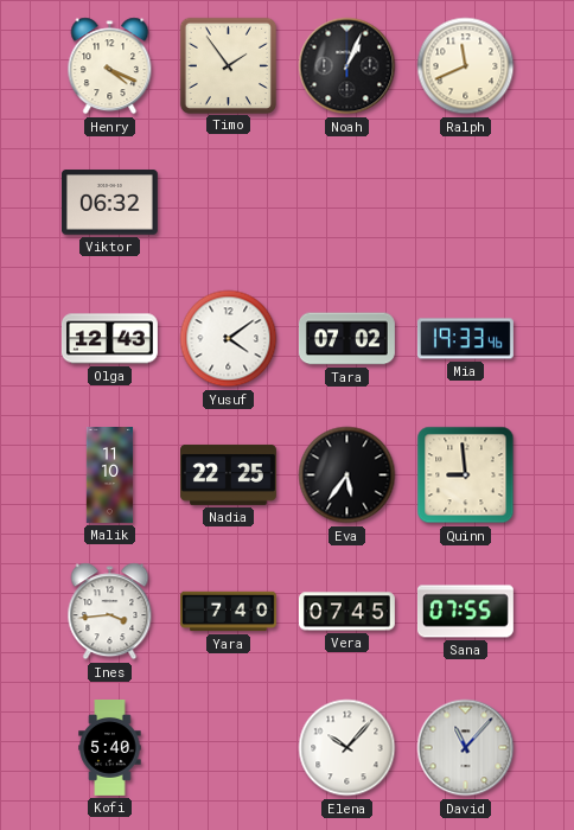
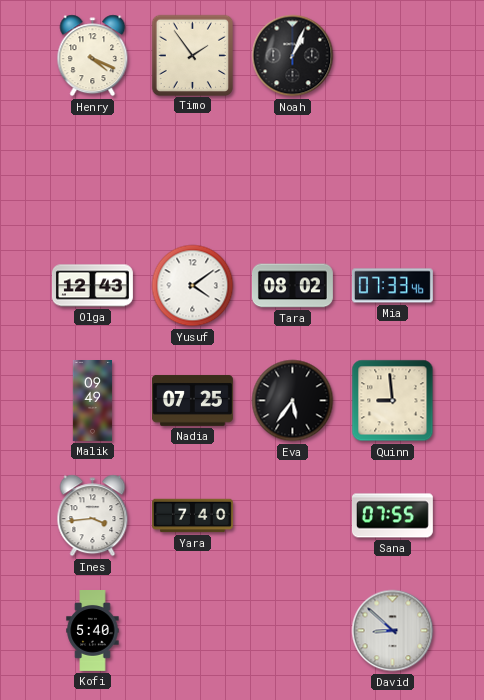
Ralph: 11:41 -> none
Viktor: 06:32 -> none
Tara: 07:02 -> 08:02
Mia: 19:33 -> 07:33
Malik: 11:10 -> 09:49
Nadia: 22:25 -> 07:25
Vera: 07:45 -> none
Elena: 10:07 -> none
David: 11:07 -> 8:52
